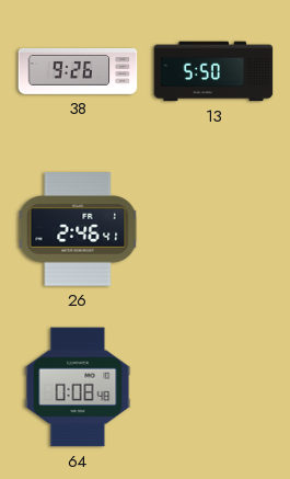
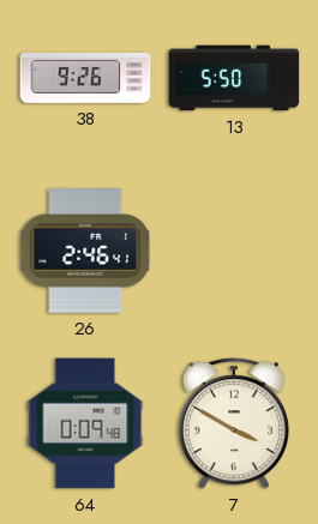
64: 0:08 -> 0:09
7: none -> 3:50
